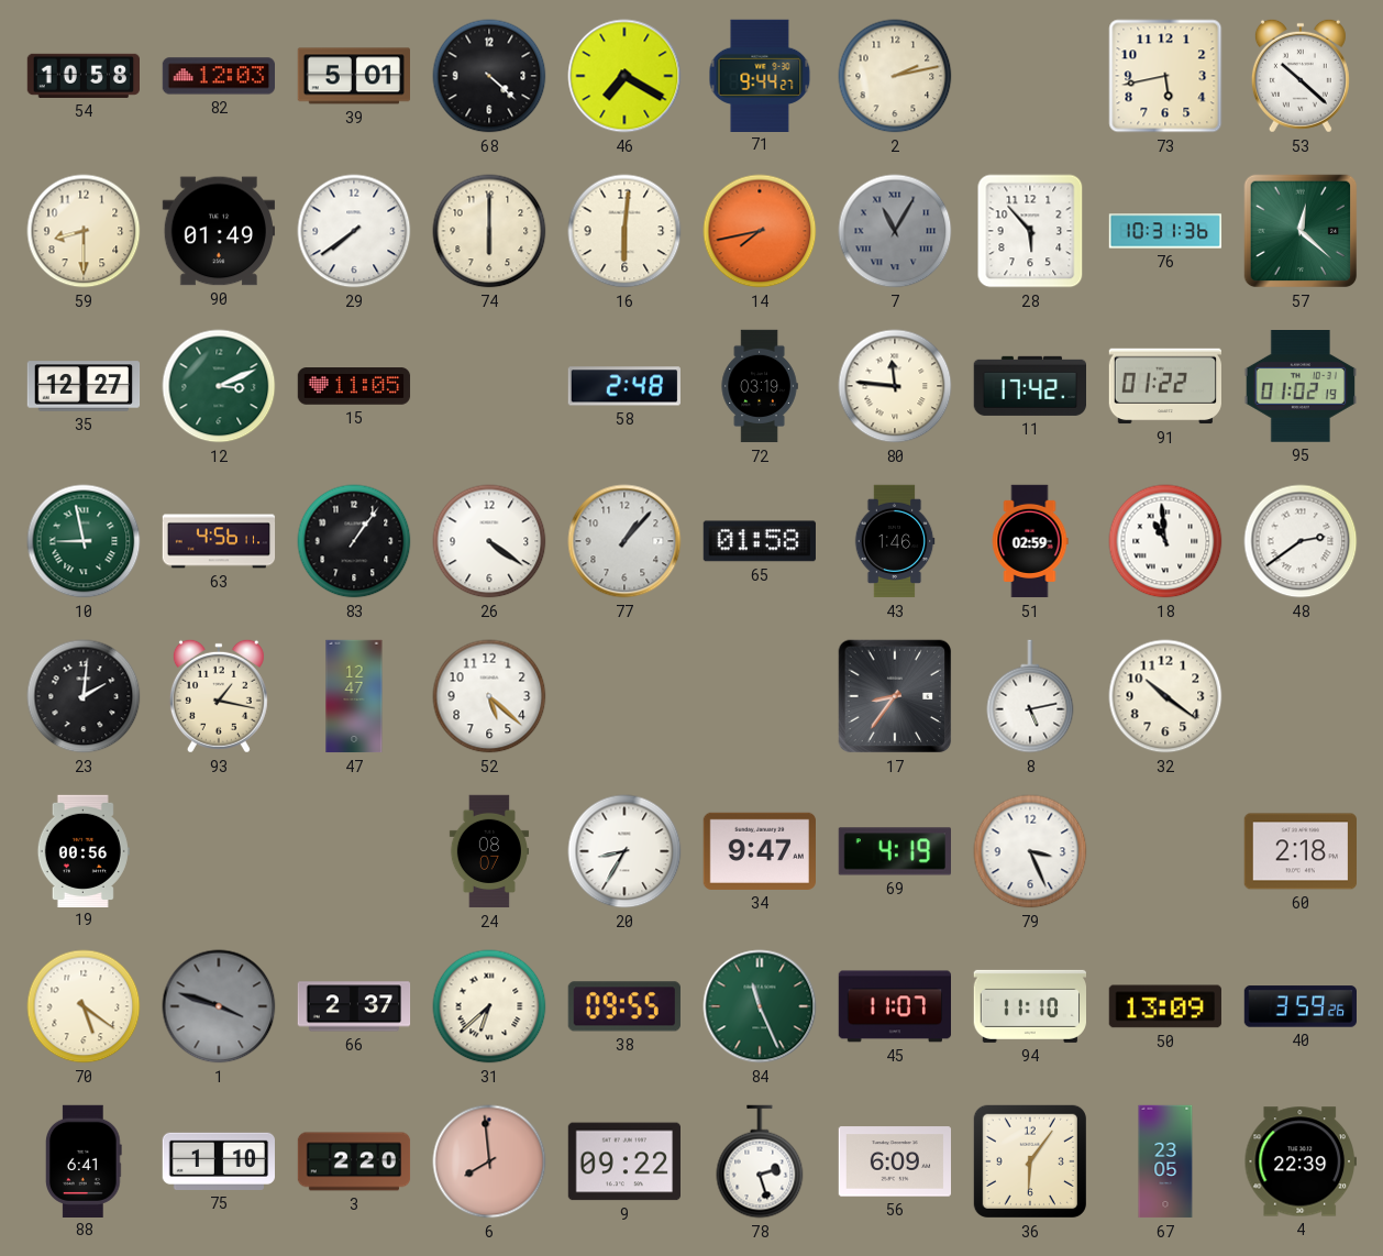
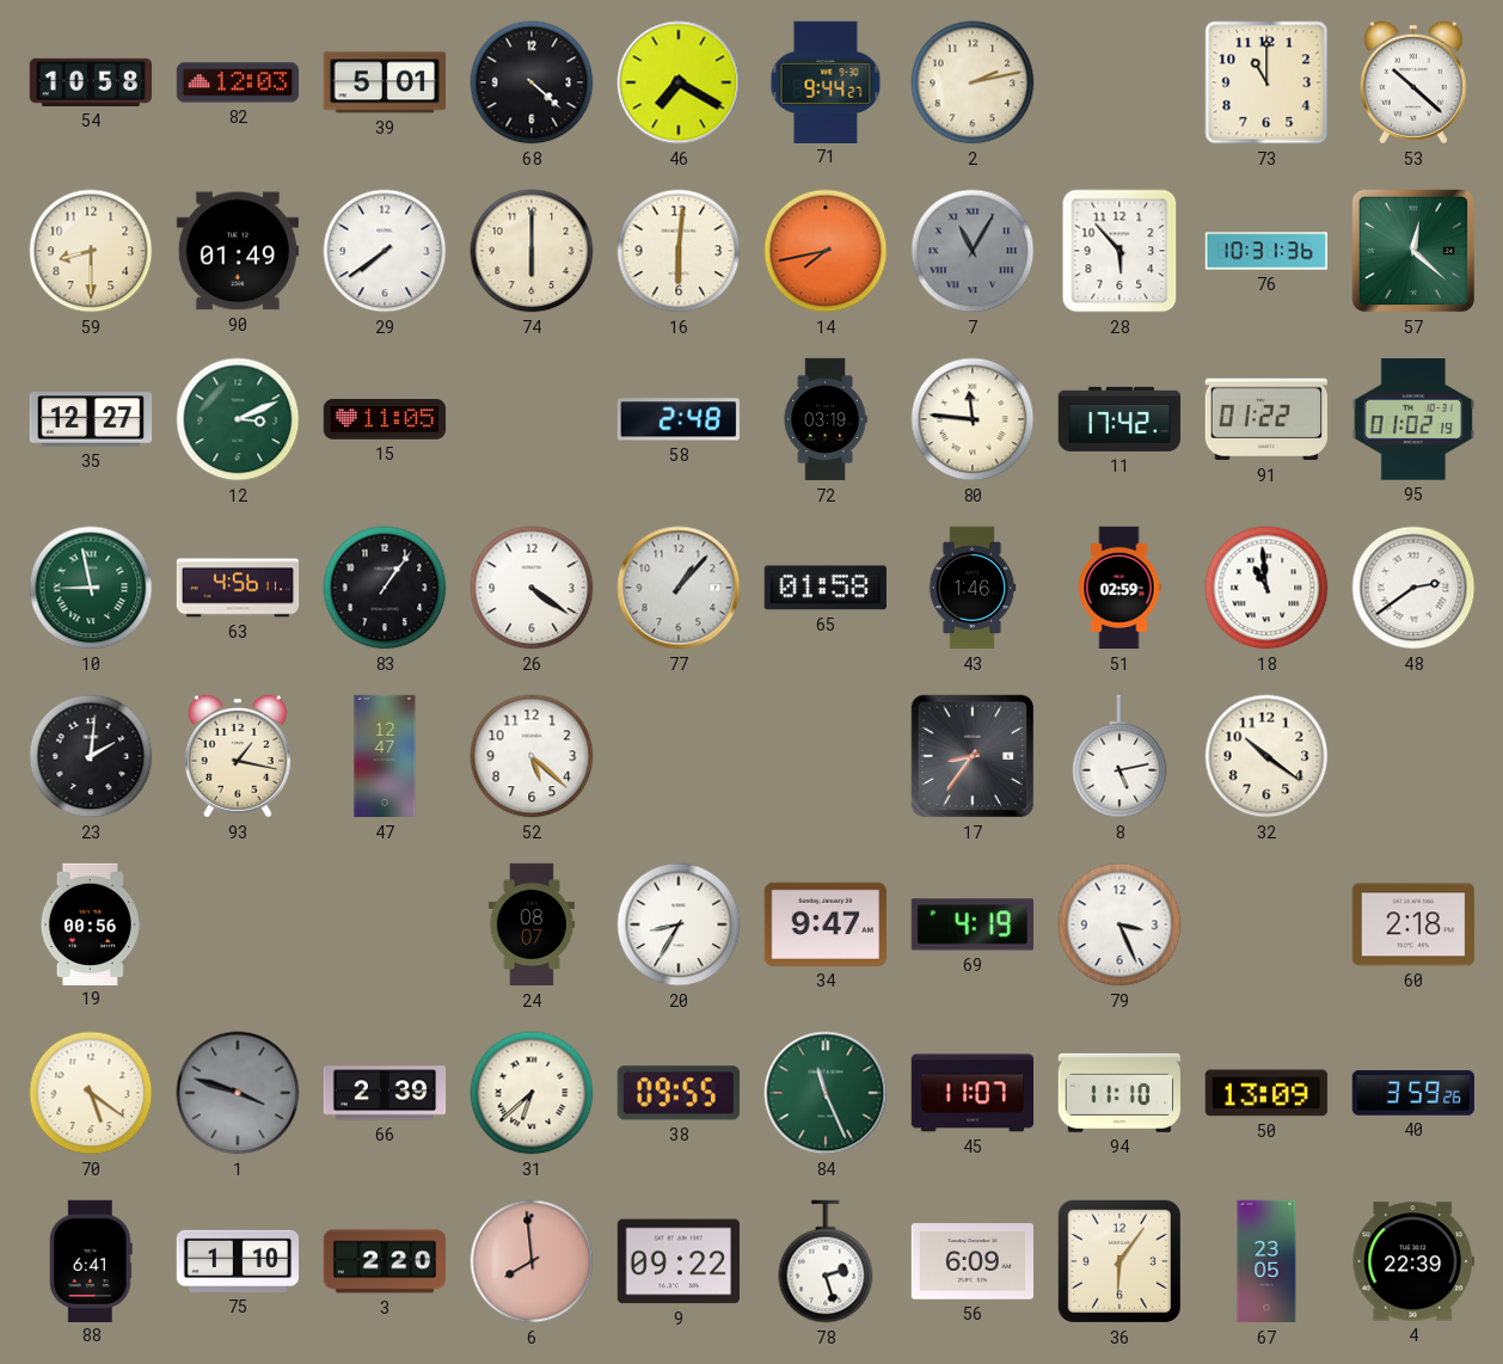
73: 5:43 -> 11:00
66: 2:37 -> 2:39
